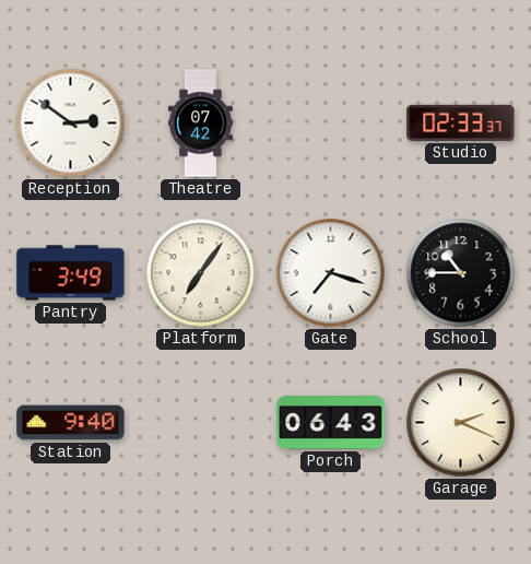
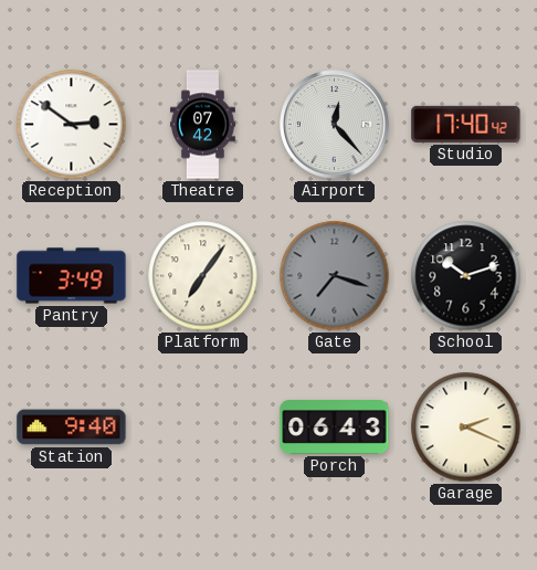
Airport: none -> 12:23
Studio: 02:33 -> 17:40
Gate dial: white -> grey
School: 10:45 -> 10:12
